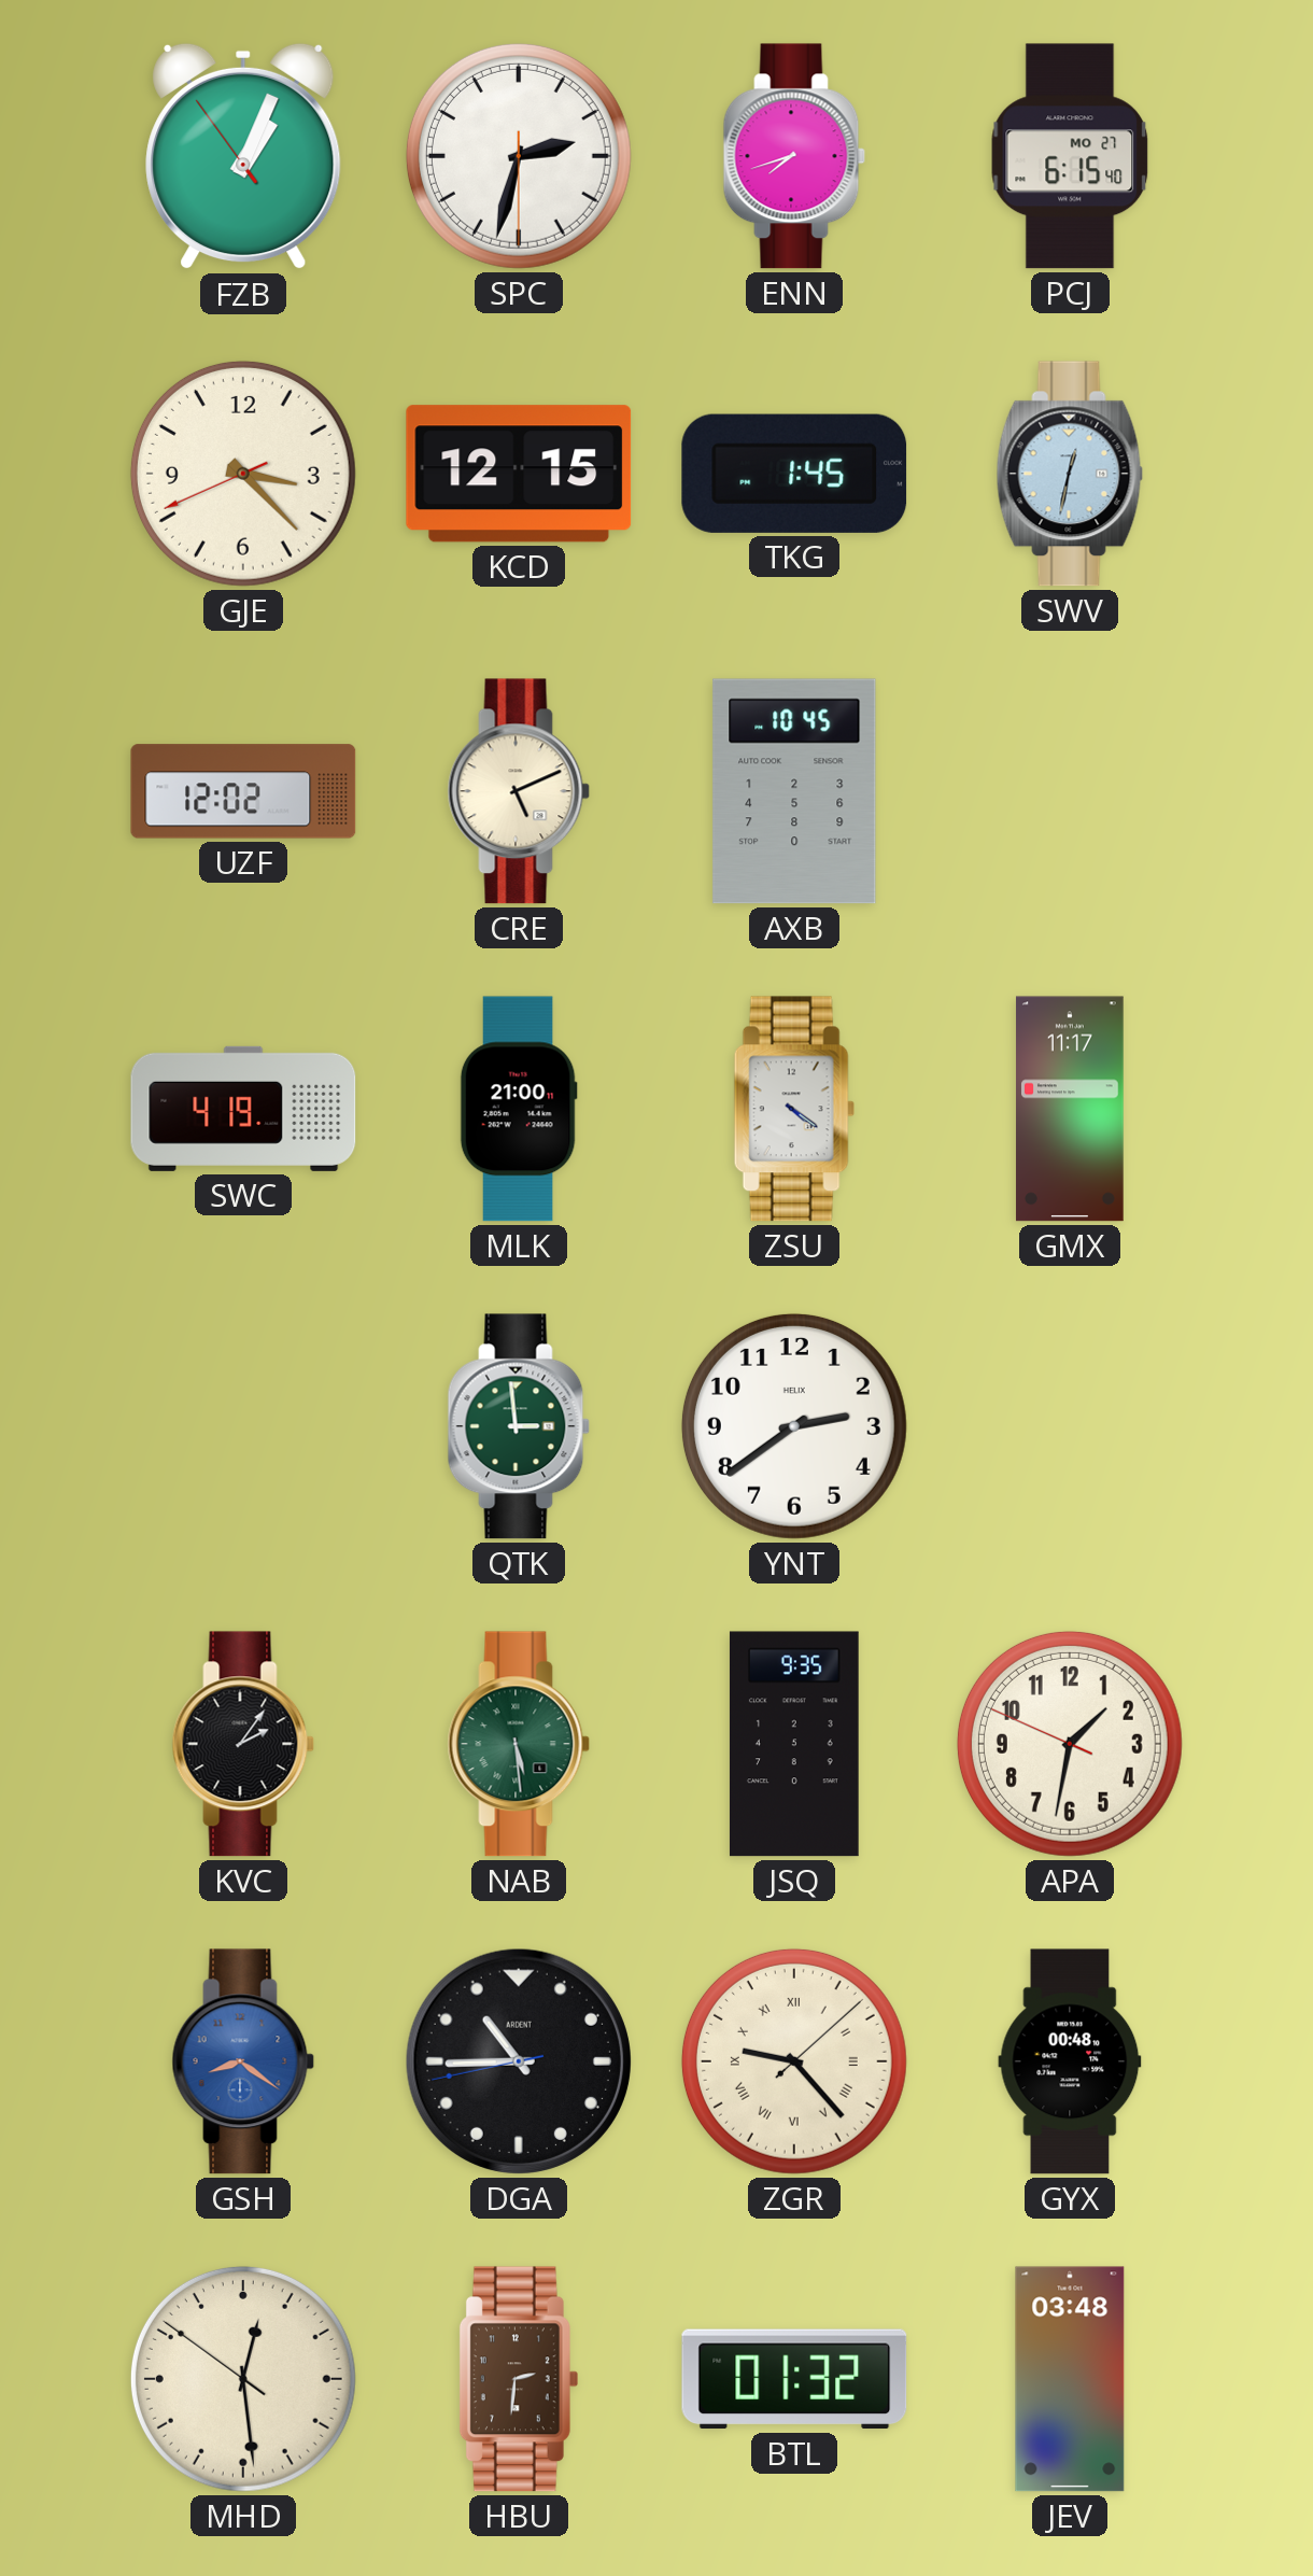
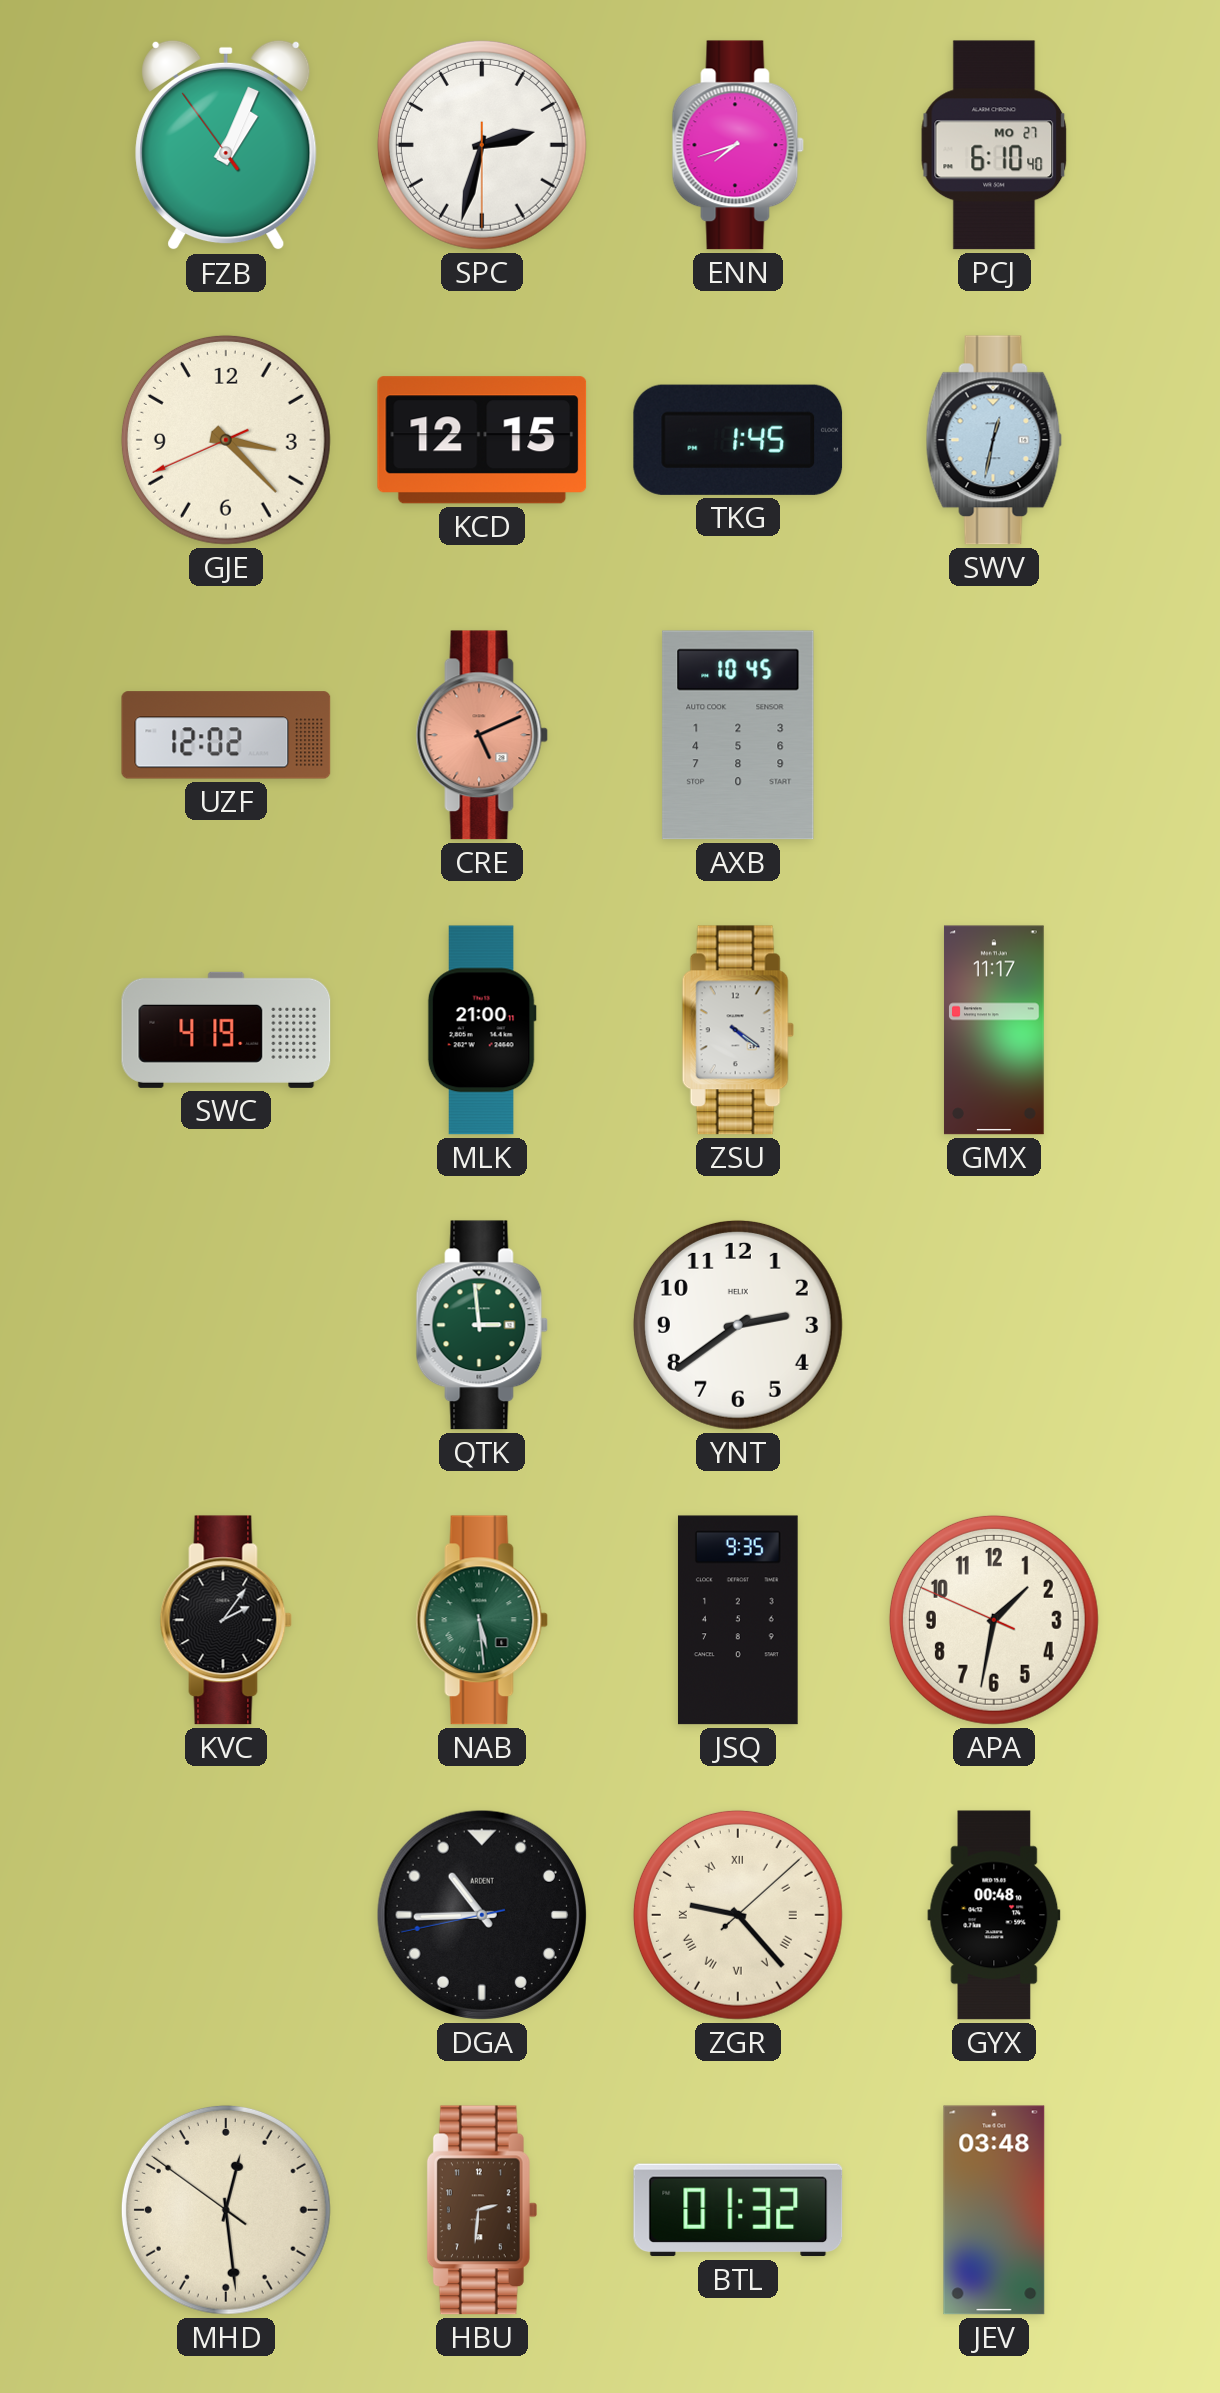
PCJ: 6:15 -> 6:10
CRE dial: cream -> salmon
GSH: 8:21 -> none
